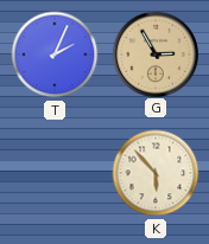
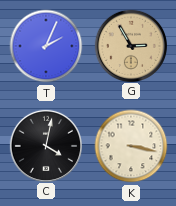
C: none -> 4:02
K: 5:53 -> 3:17
